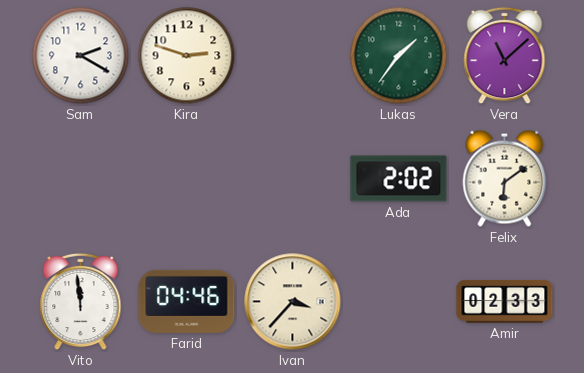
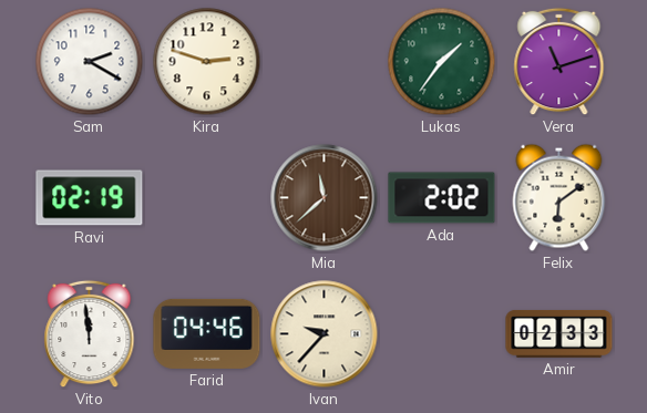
Vera: 11:08 -> 11:12
Ravi: none -> 02:19
Mia: none -> 11:38
Ivan: 3:37 -> 9:37
